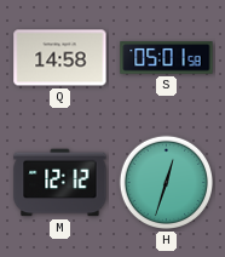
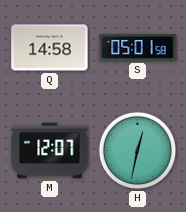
M: 12:12 -> 12:07
H: 12:33 -> 12:32
